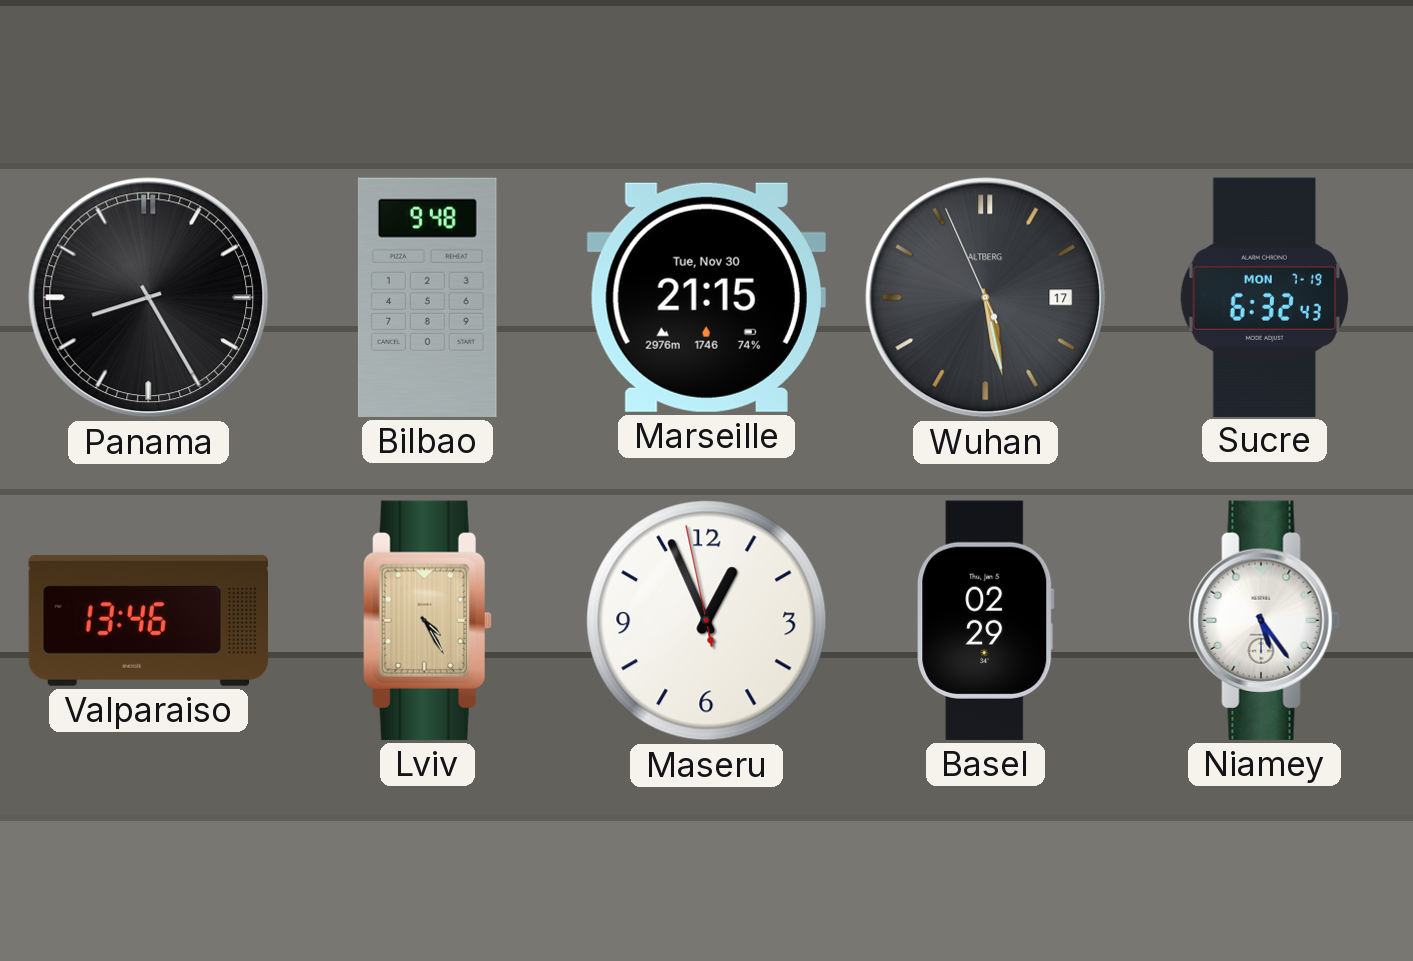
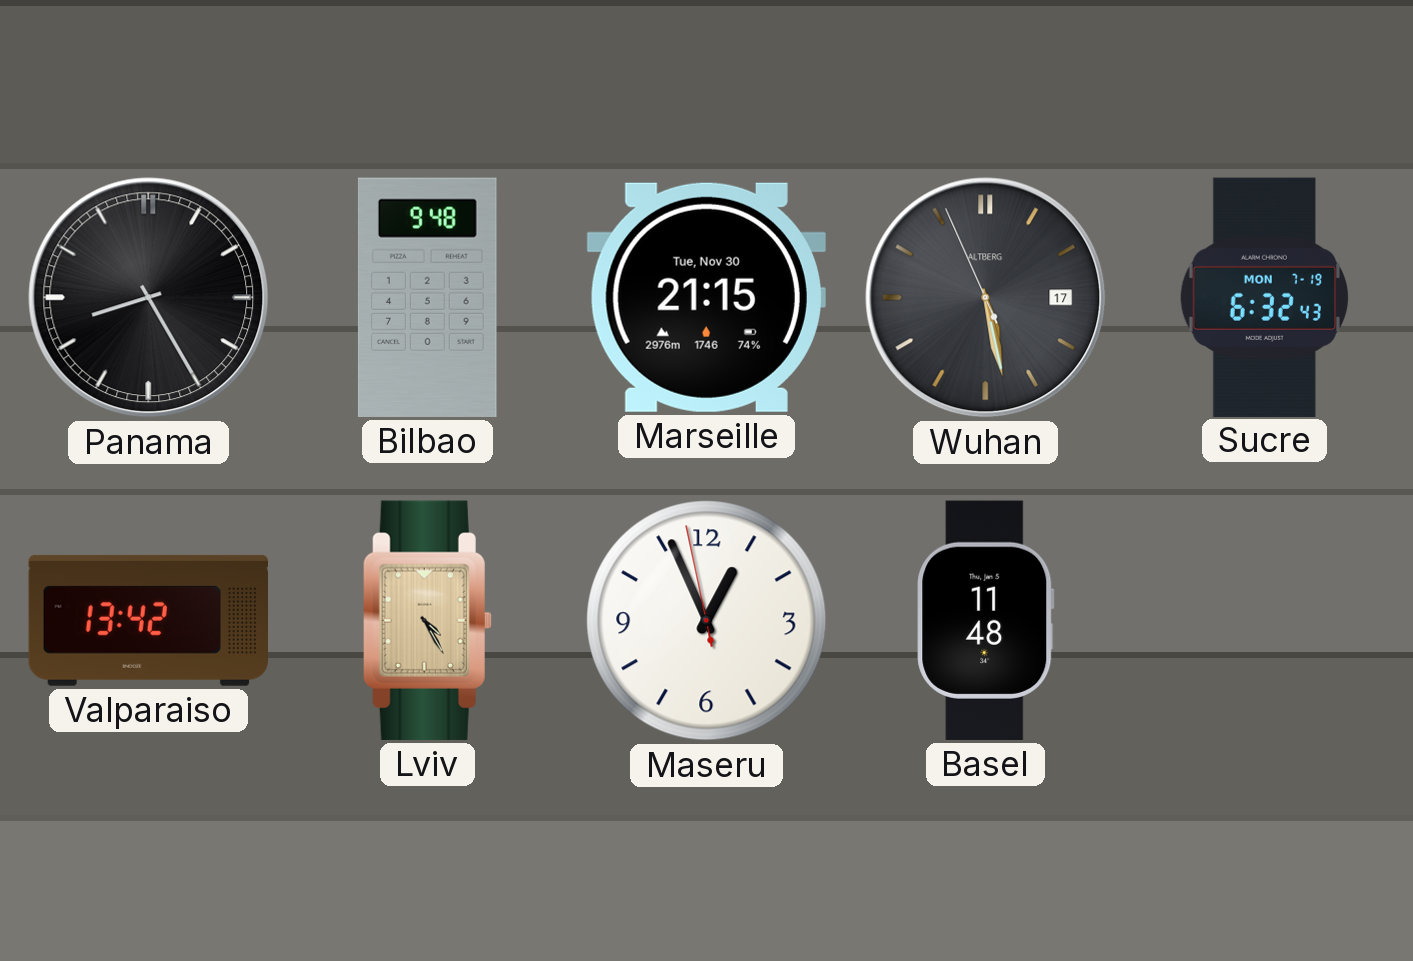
Valparaiso: 13:46 -> 13:42
Basel: 02:29 -> 11:48
Niamey: 5:24 -> none
